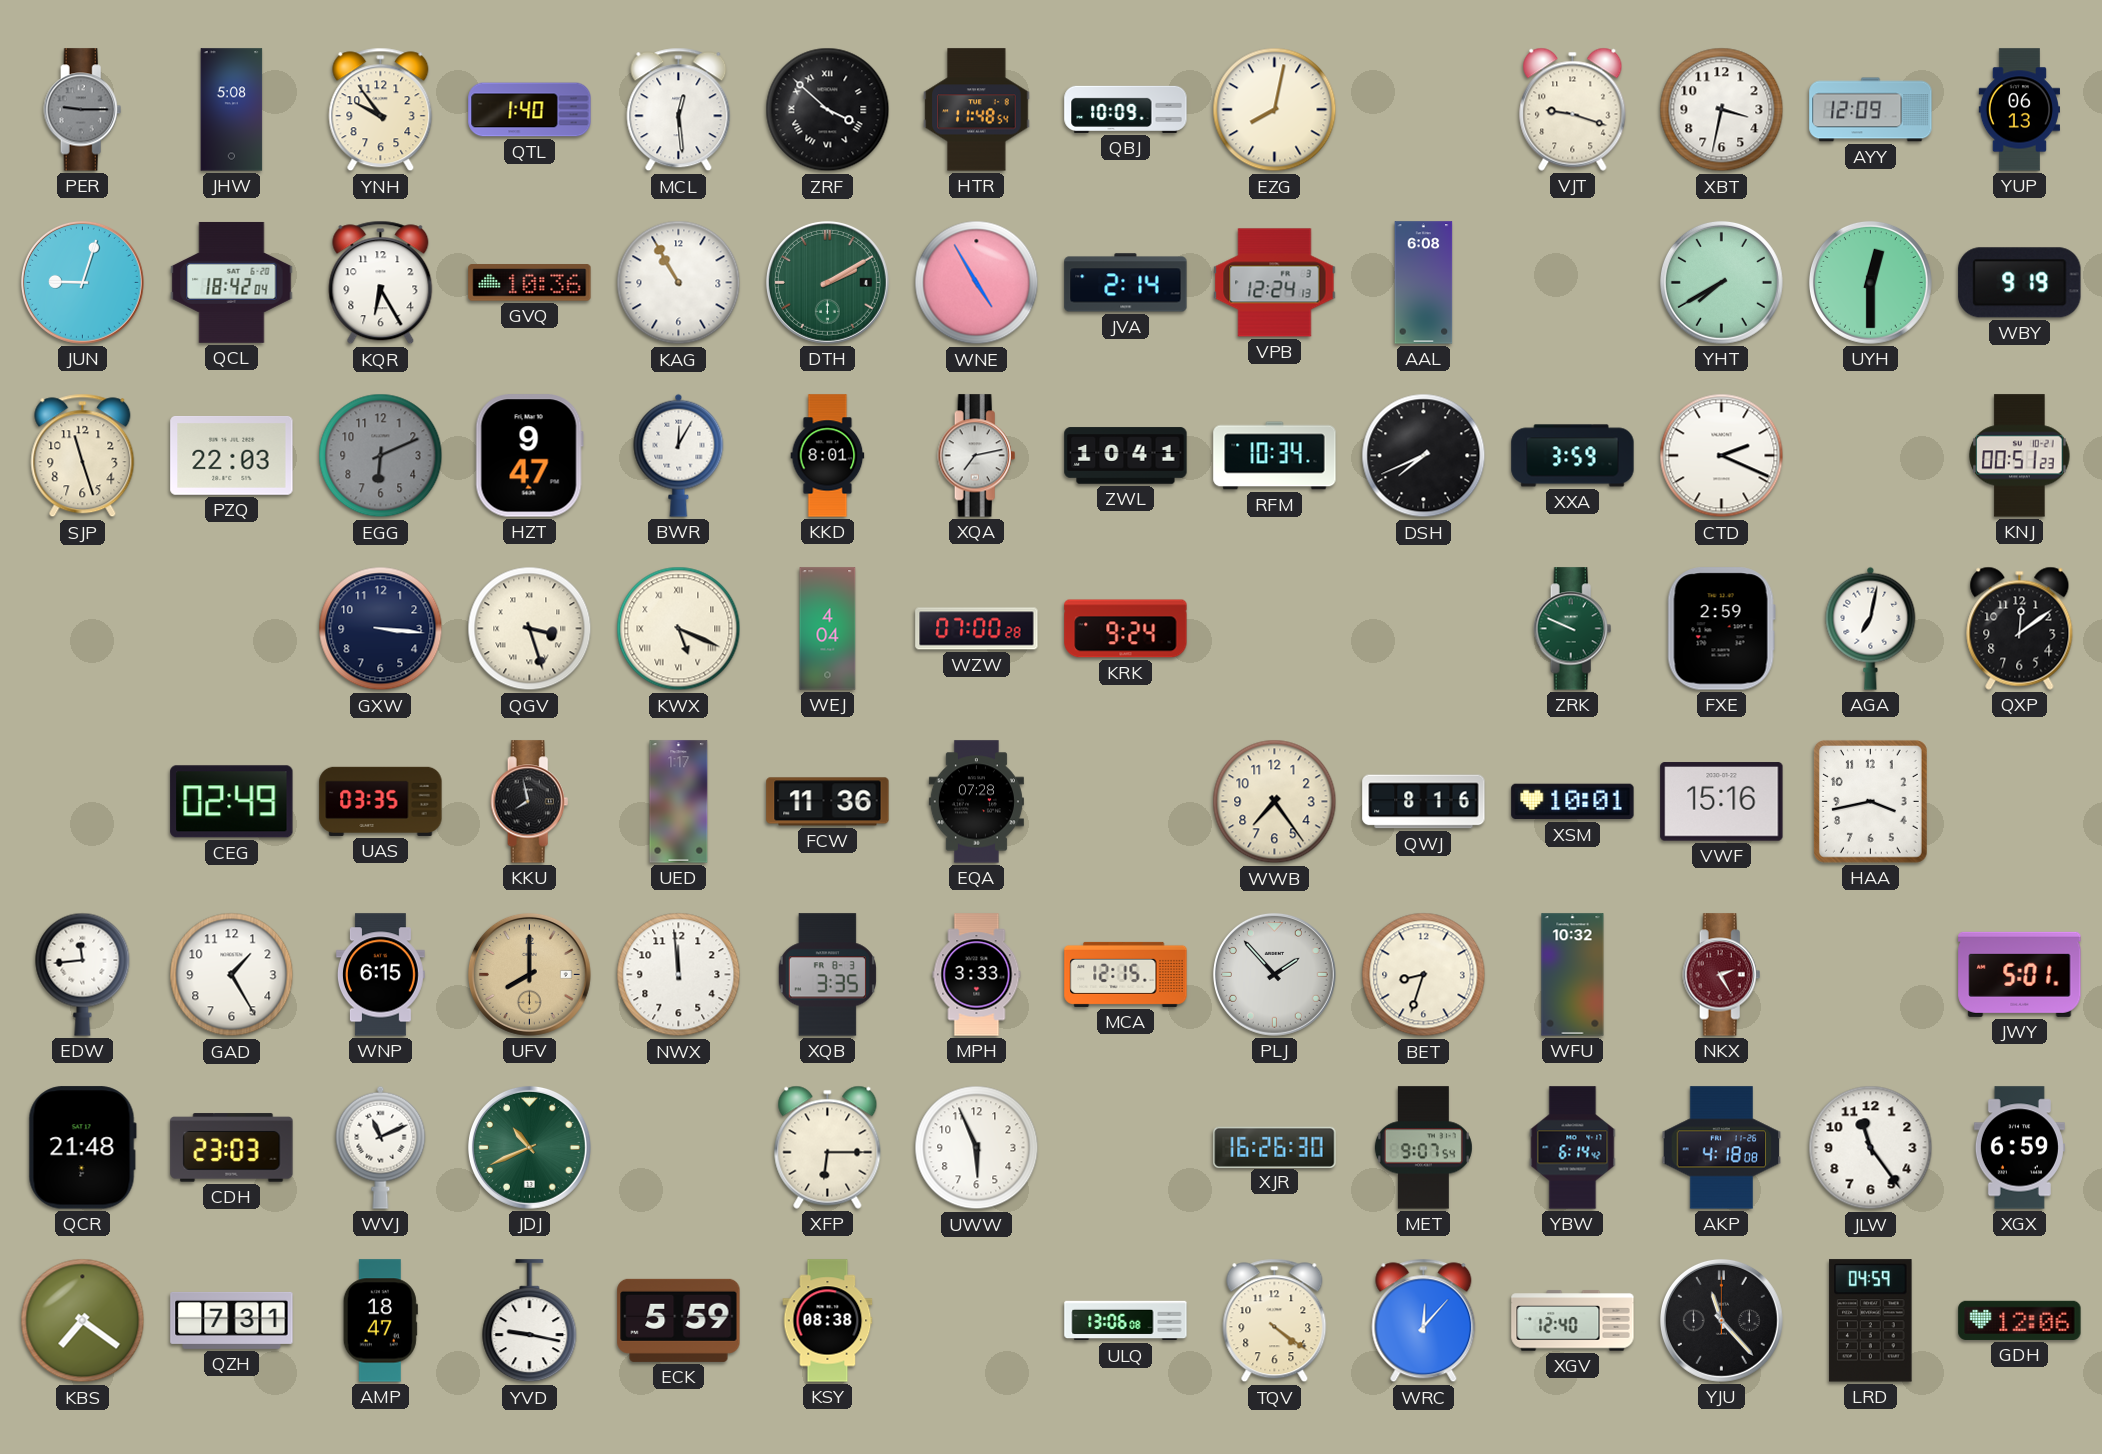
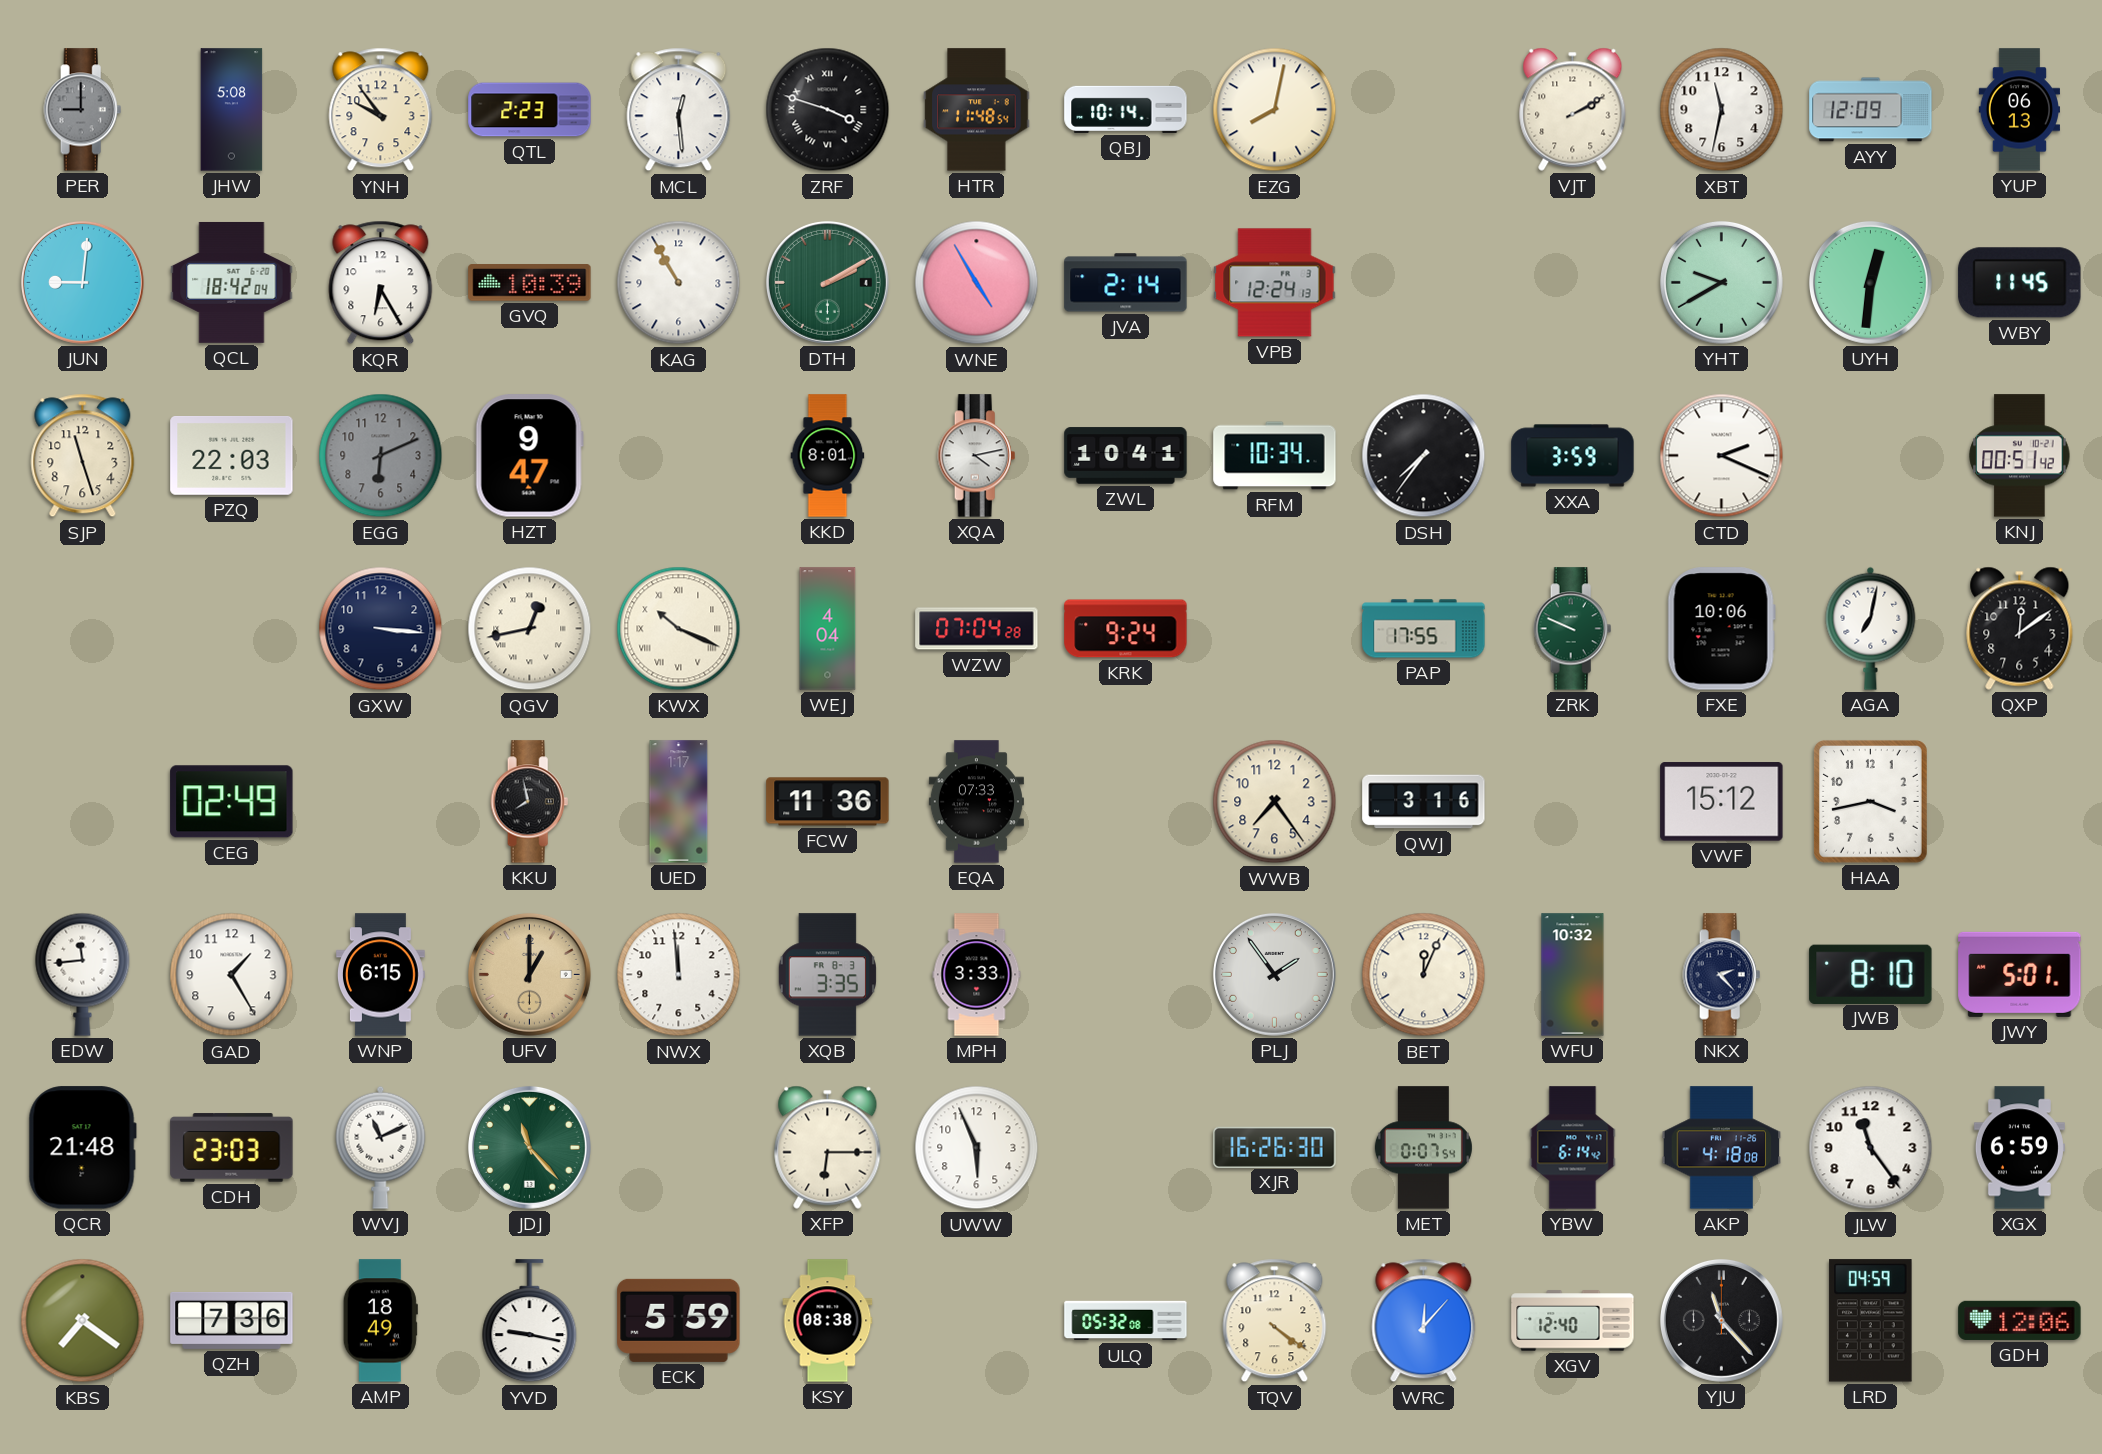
PER: 9:15 -> 9:00
QTL: 1:40 -> 2:23
ZRF: 3:52 -> 3:48
QBJ: 10:09 -> 10:14
VJT: 9:18 -> 2:10
XBT: 3:32 -> 11:32
JUN: 9:03 -> 9:01
GVQ: 10:36 -> 10:39
AAL: 6:08 -> none
YHT: 7:40 -> 9:40
UYH: 12:30 -> 12:31
WBY: 9:19 -> 11:45
BWR: 12:05 -> none
XQA: 7:13 -> 4:13
DSH: 7:41 -> 7:36
KNJ: 00:51:23 -> 00:51:42
QGV: 3:27 -> 12:43
KWX: 5:19 -> 10:19
WZW: 07:00 -> 07:04
PAP: none -> 17:55
FXE: 2:59 -> 10:06
UAS: 03:35 -> none
EQA: 07:28 -> 07:33
QWJ: 8:16 -> 3:16
XSM: 10:01 -> none
VWF: 15:16 -> 15:12
UFV: 8:00 -> 1:00
MCA: 12:15 -> none
PLJ: 1:53 -> 1:54
BET: 8:33 -> 12:04
NKX: 2:25 -> 2:23
NKX dial: burgundy -> navy
JWB: none -> 8:10
JDJ: 10:41 -> 11:23
MET: 9:07 -> 0:07
QZH: 7:31 -> 7:36
AMP: 18:47 -> 18:49
ULQ: 13:06 -> 05:32
